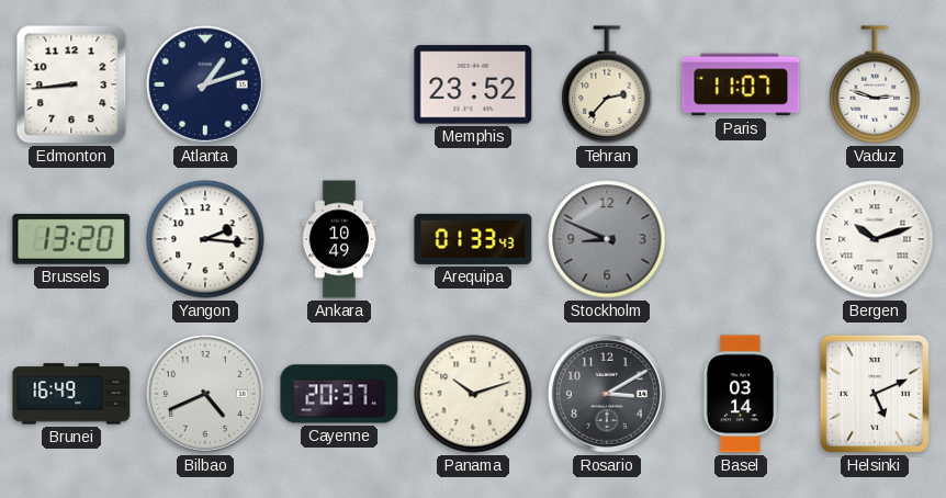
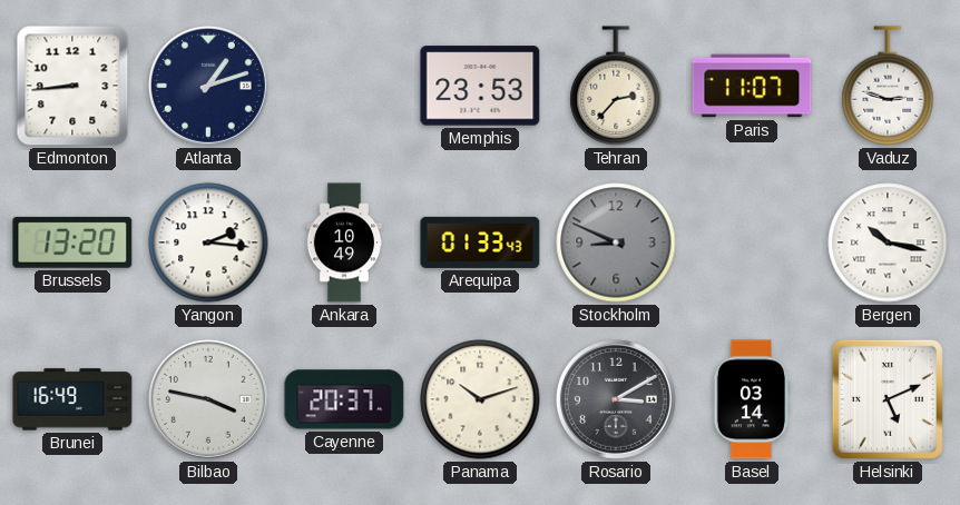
Memphis: 23:52 -> 23:53
Bergen: 10:12 -> 10:17
Bilbao: 4:41 -> 3:47
